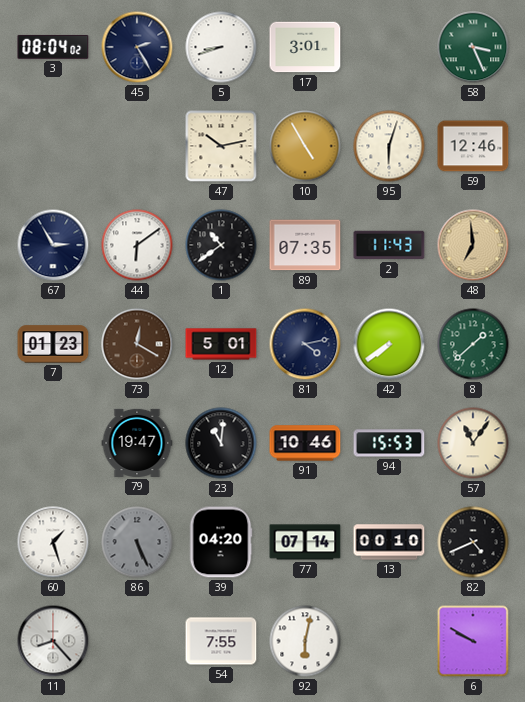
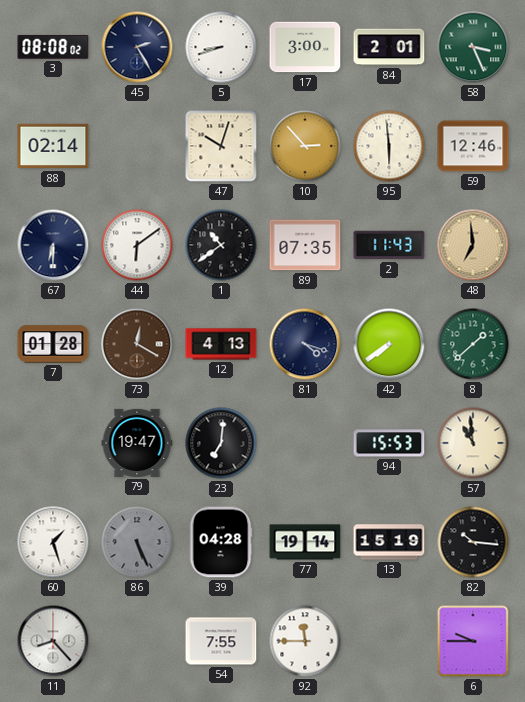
3: 08:04 -> 08:08
17: 3:01 -> 3:00
84: none -> 2:01
88: none -> 02:14
47: 10:13 -> 10:03
10: 4:55 -> 2:53
95: 6:03 -> 5:59
67: 2:55 -> 6:30
7: 01:23 -> 01:28
12: 5:01 -> 4:13
81: 4:13 -> 4:18
23: 11:01 -> 7:01
91: 10:46 -> none
57: 11:06 -> 10:59
39: 04:20 -> 04:28
77: 07:14 -> 19:14
13: 00:10 -> 15:19
82: 4:41 -> 10:16
92: 6:02 -> 11:45
6: 9:50 -> 9:45
